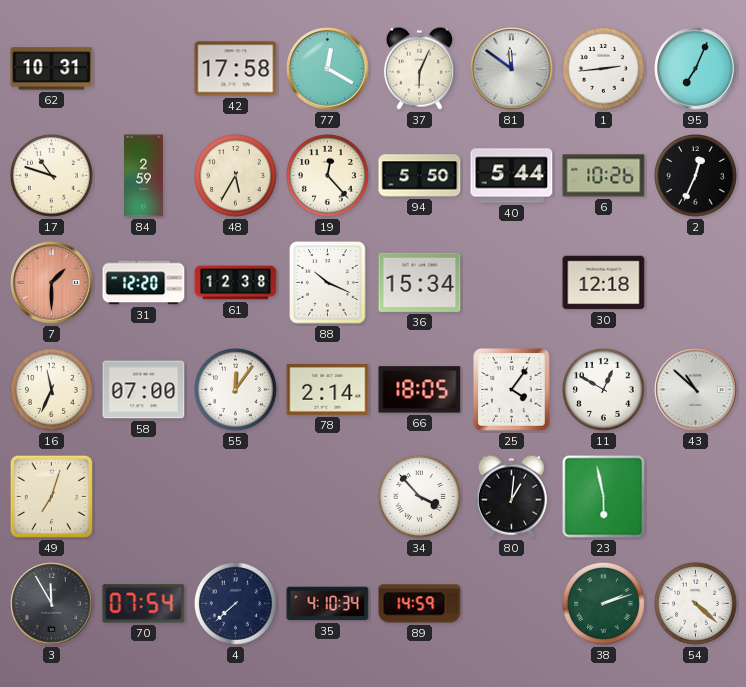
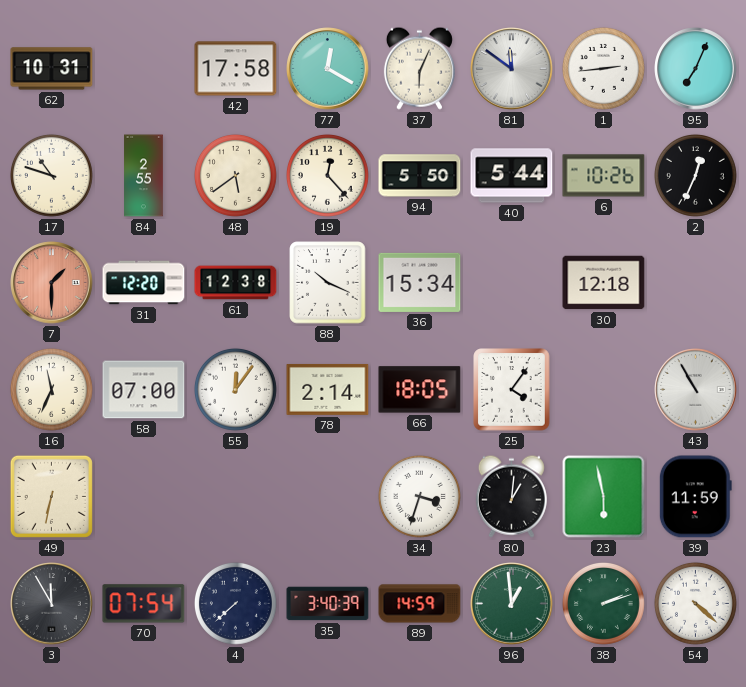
84: 2:59 -> 2:55
48: 5:35 -> 5:39
11: 12:50 -> none
43: 10:52 -> 10:55
49: 7:03 -> 6:32
34: 3:53 -> 3:33
39: none -> 11:59
35: 4:10 -> 3:40
96: none -> 12:59
